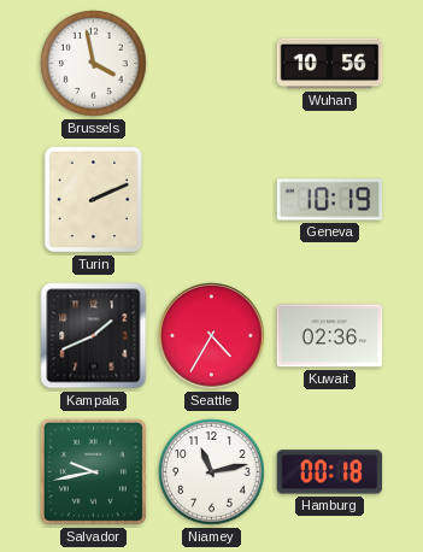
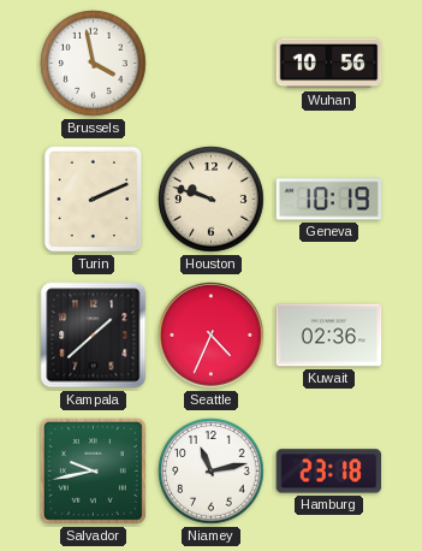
Houston: none -> 9:48
Kampala: 1:41 -> 1:38
Seattle: 4:35 -> 4:34
Hamburg: 00:18 -> 23:18
